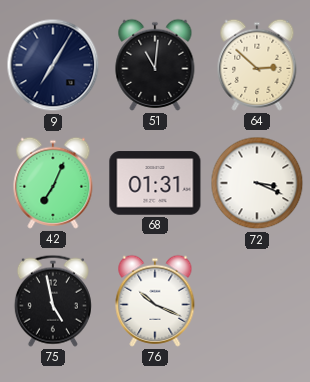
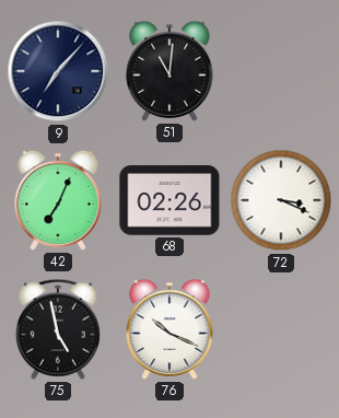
9: 7:05 -> 7:07
64: 2:52 -> none
68: 01:31 -> 02:26
